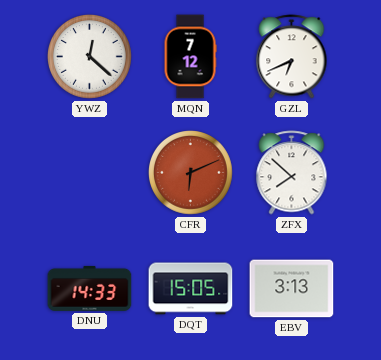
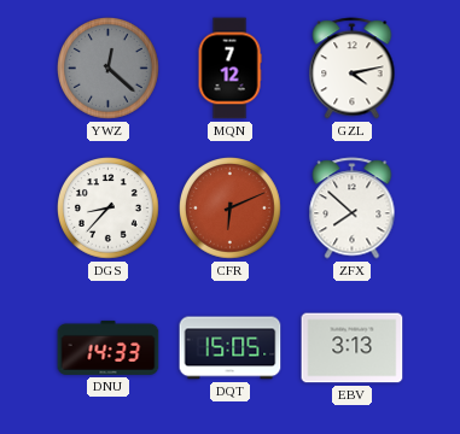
YWZ dial: white -> grey
GZL: 6:41 -> 4:13
DGS: none -> 8:37
